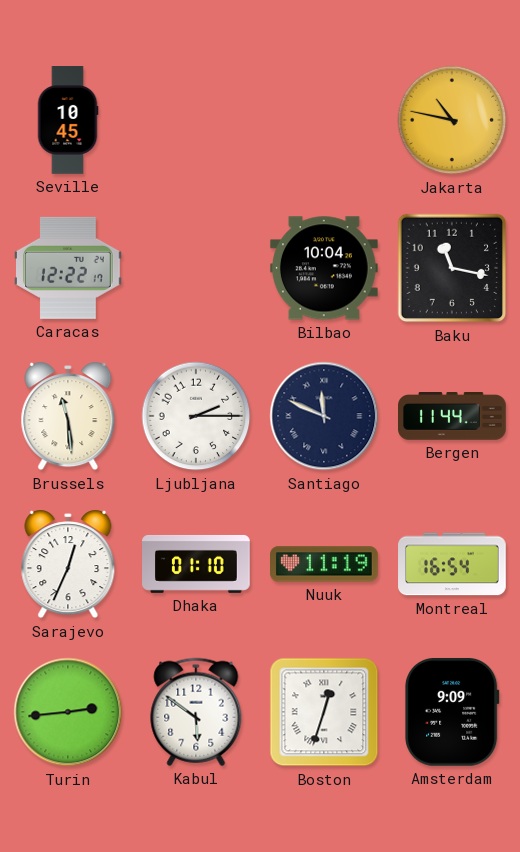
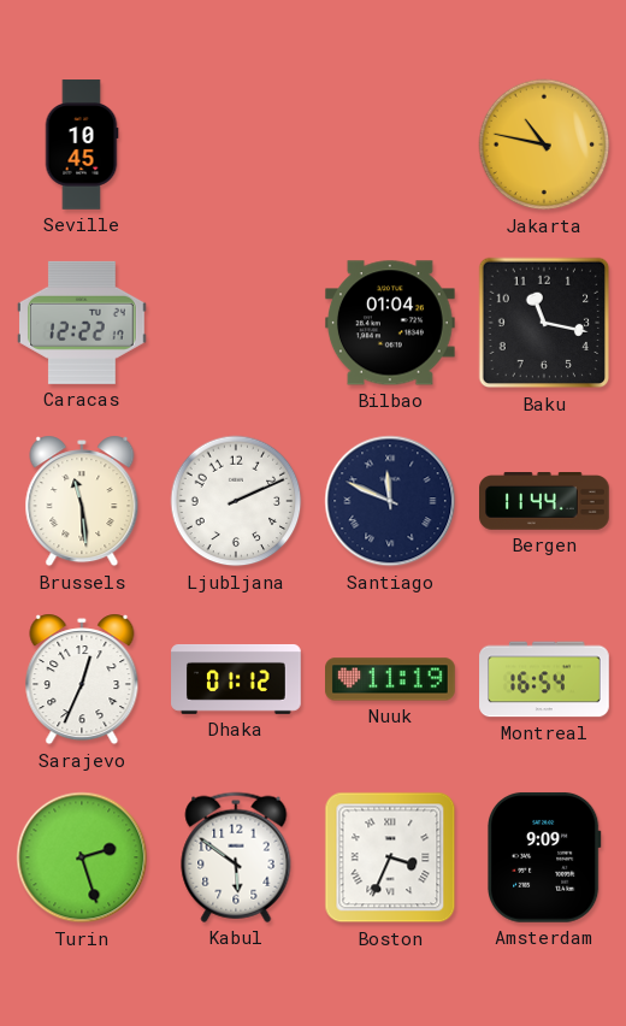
Bilbao: 10:04 -> 01:04
Ljubljana: 2:15 -> 2:11
Dhaka: 01:10 -> 01:12
Turin: 2:44 -> 2:27
Boston: 12:33 -> 3:34
